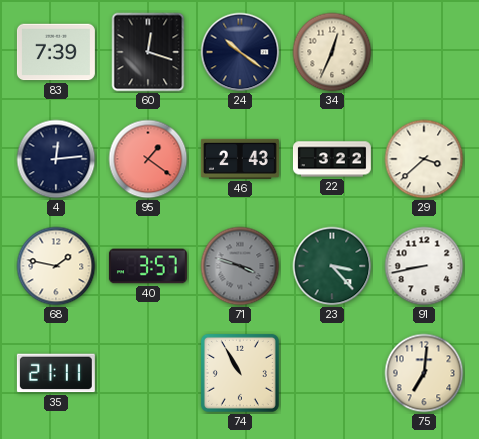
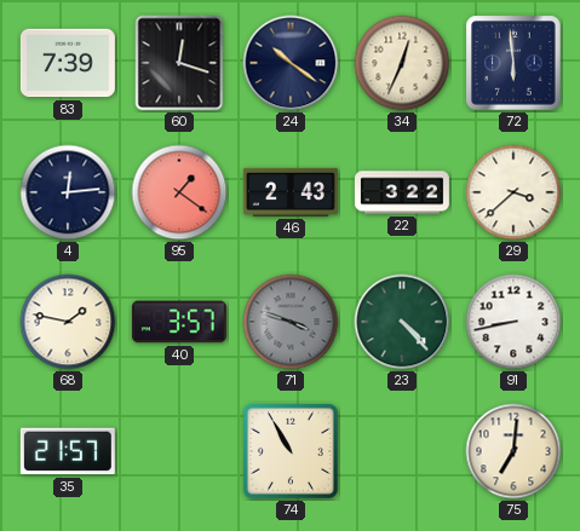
72: none -> 5:59
23: 3:23 -> 4:23
35: 21:11 -> 21:57
